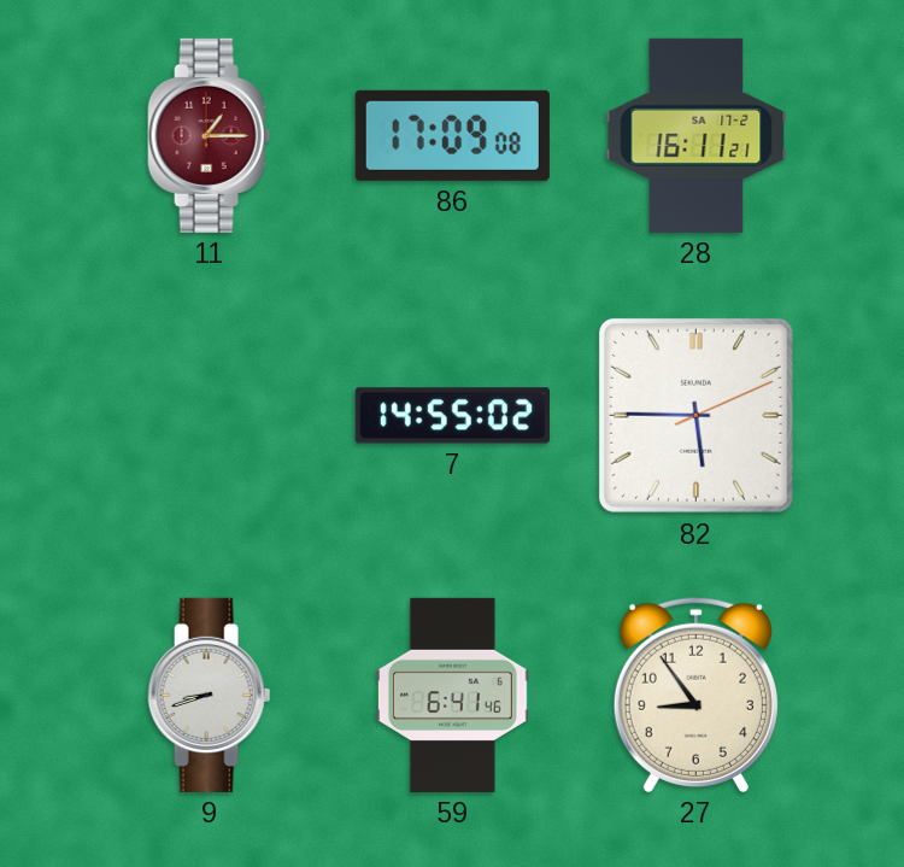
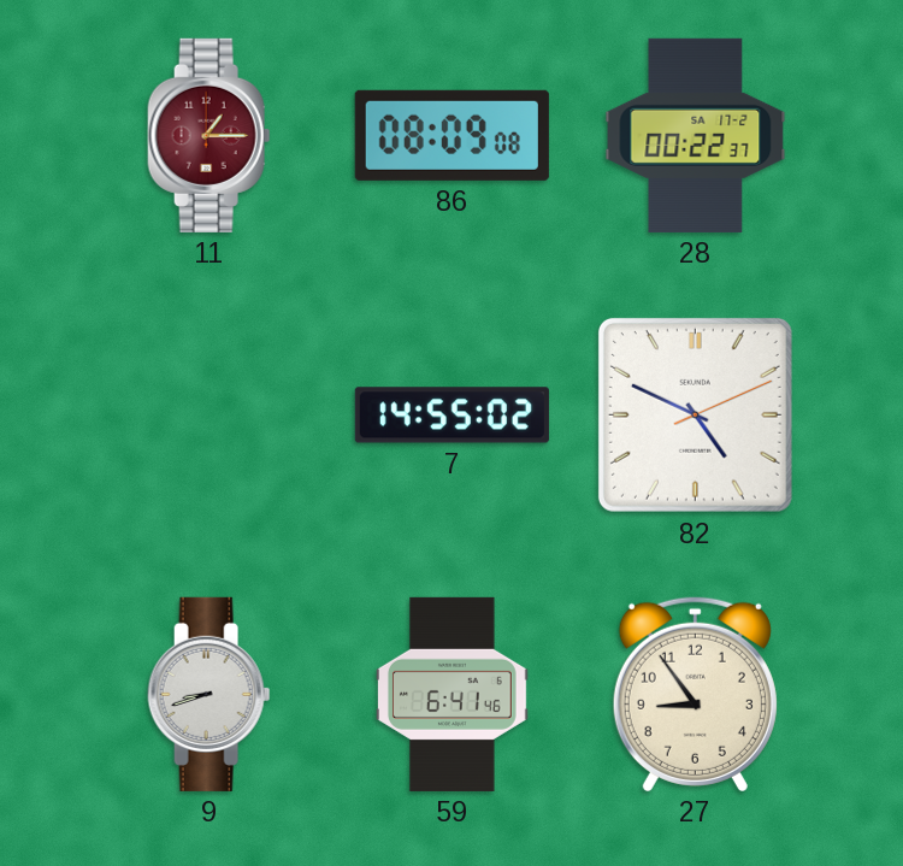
86: 17:09 -> 08:09
28: 16:11 -> 00:22
82: 5:45 -> 4:49
